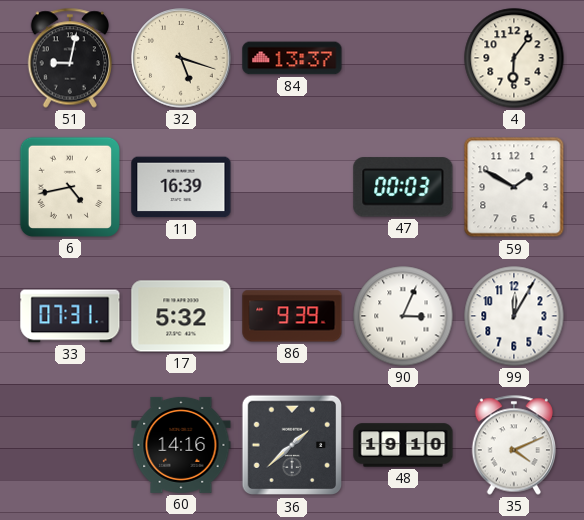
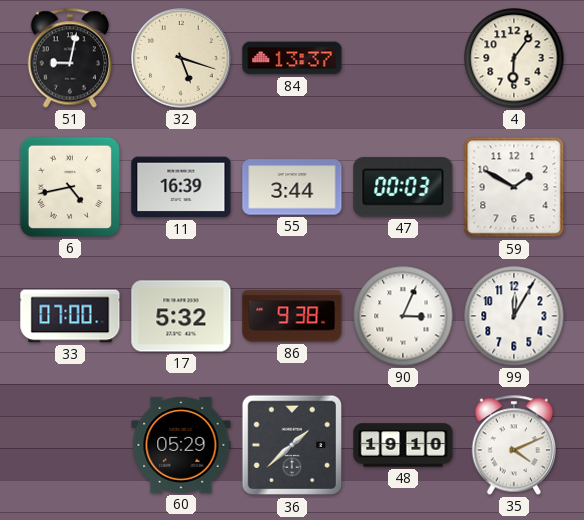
55: none -> 3:44
33: 07:31 -> 07:00
86: 9:39 -> 9:38
60: 14:16 -> 05:29
